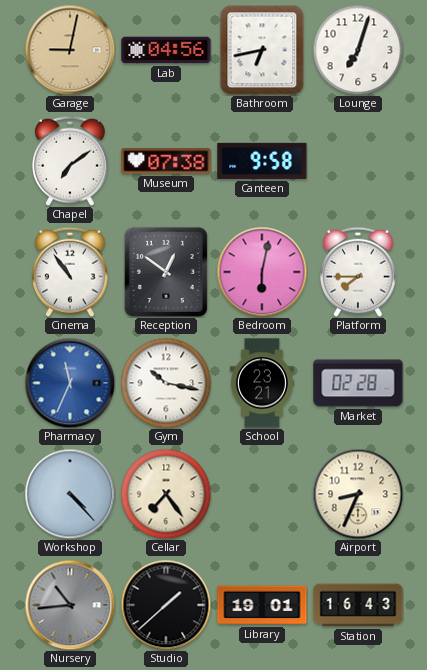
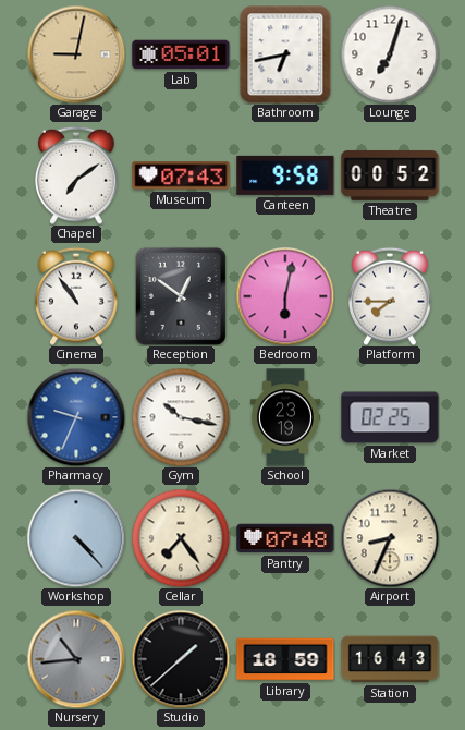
Lab: 04:56 -> 05:01
Museum: 07:38 -> 07:43
Theatre: none -> 00:52
Pharmacy: 11:34 -> 9:34
School: 23:21 -> 23:19
Market: 02:28 -> 02:25
Pantry: none -> 07:48
Library: 19:01 -> 18:59
